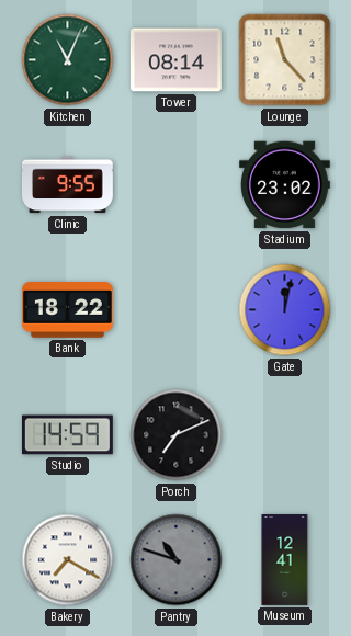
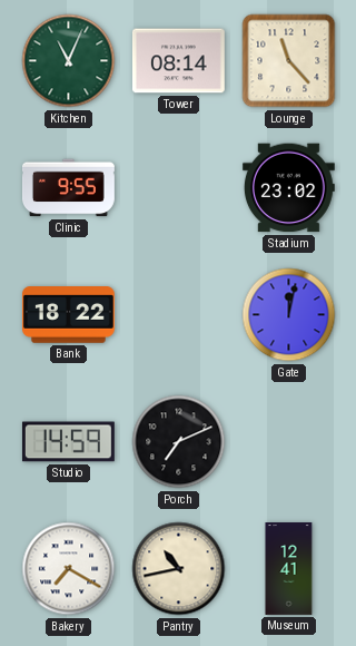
Pantry: 10:48 -> 10:43
Pantry dial: grey -> cream
